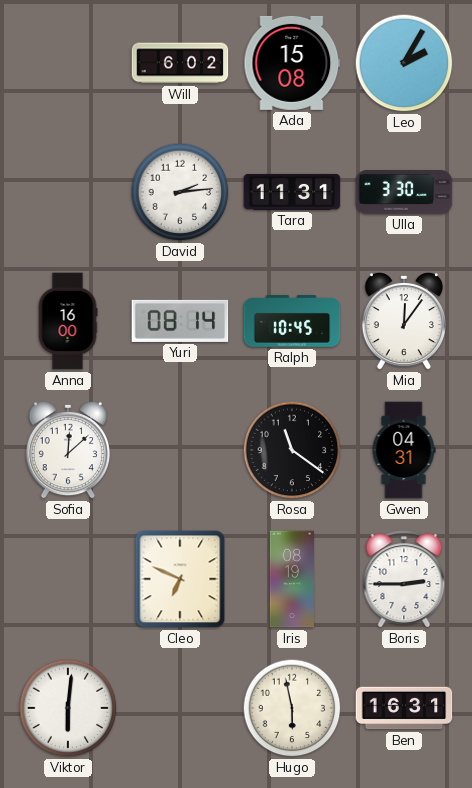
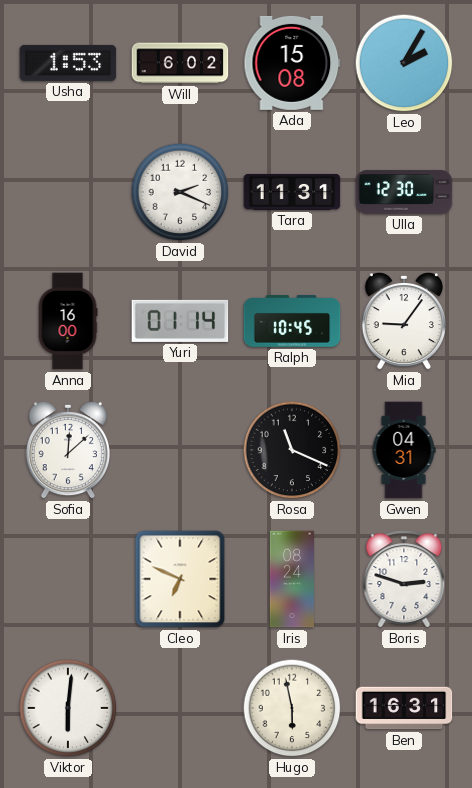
Usha: none -> 1:53
David: 2:14 -> 2:19
Ulla: 3:30 -> 12:30
Yuri: 08:14 -> 01:14
Mia: 12:06 -> 9:06
Rosa: 11:21 -> 11:19
Iris: 08:19 -> 08:24
Boris: 2:45 -> 2:48
